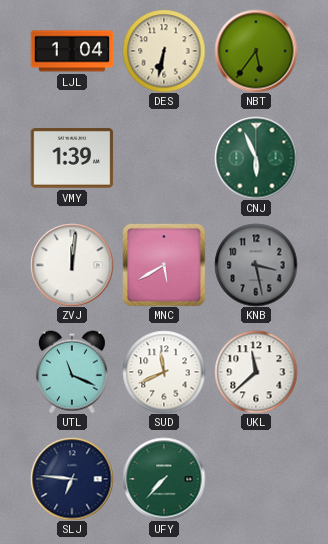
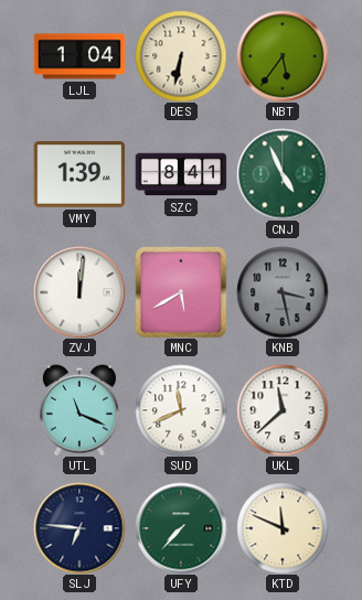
SZC: none -> 8:41
CNJ: 5:56 -> 4:56
KTD: none -> 11:49
